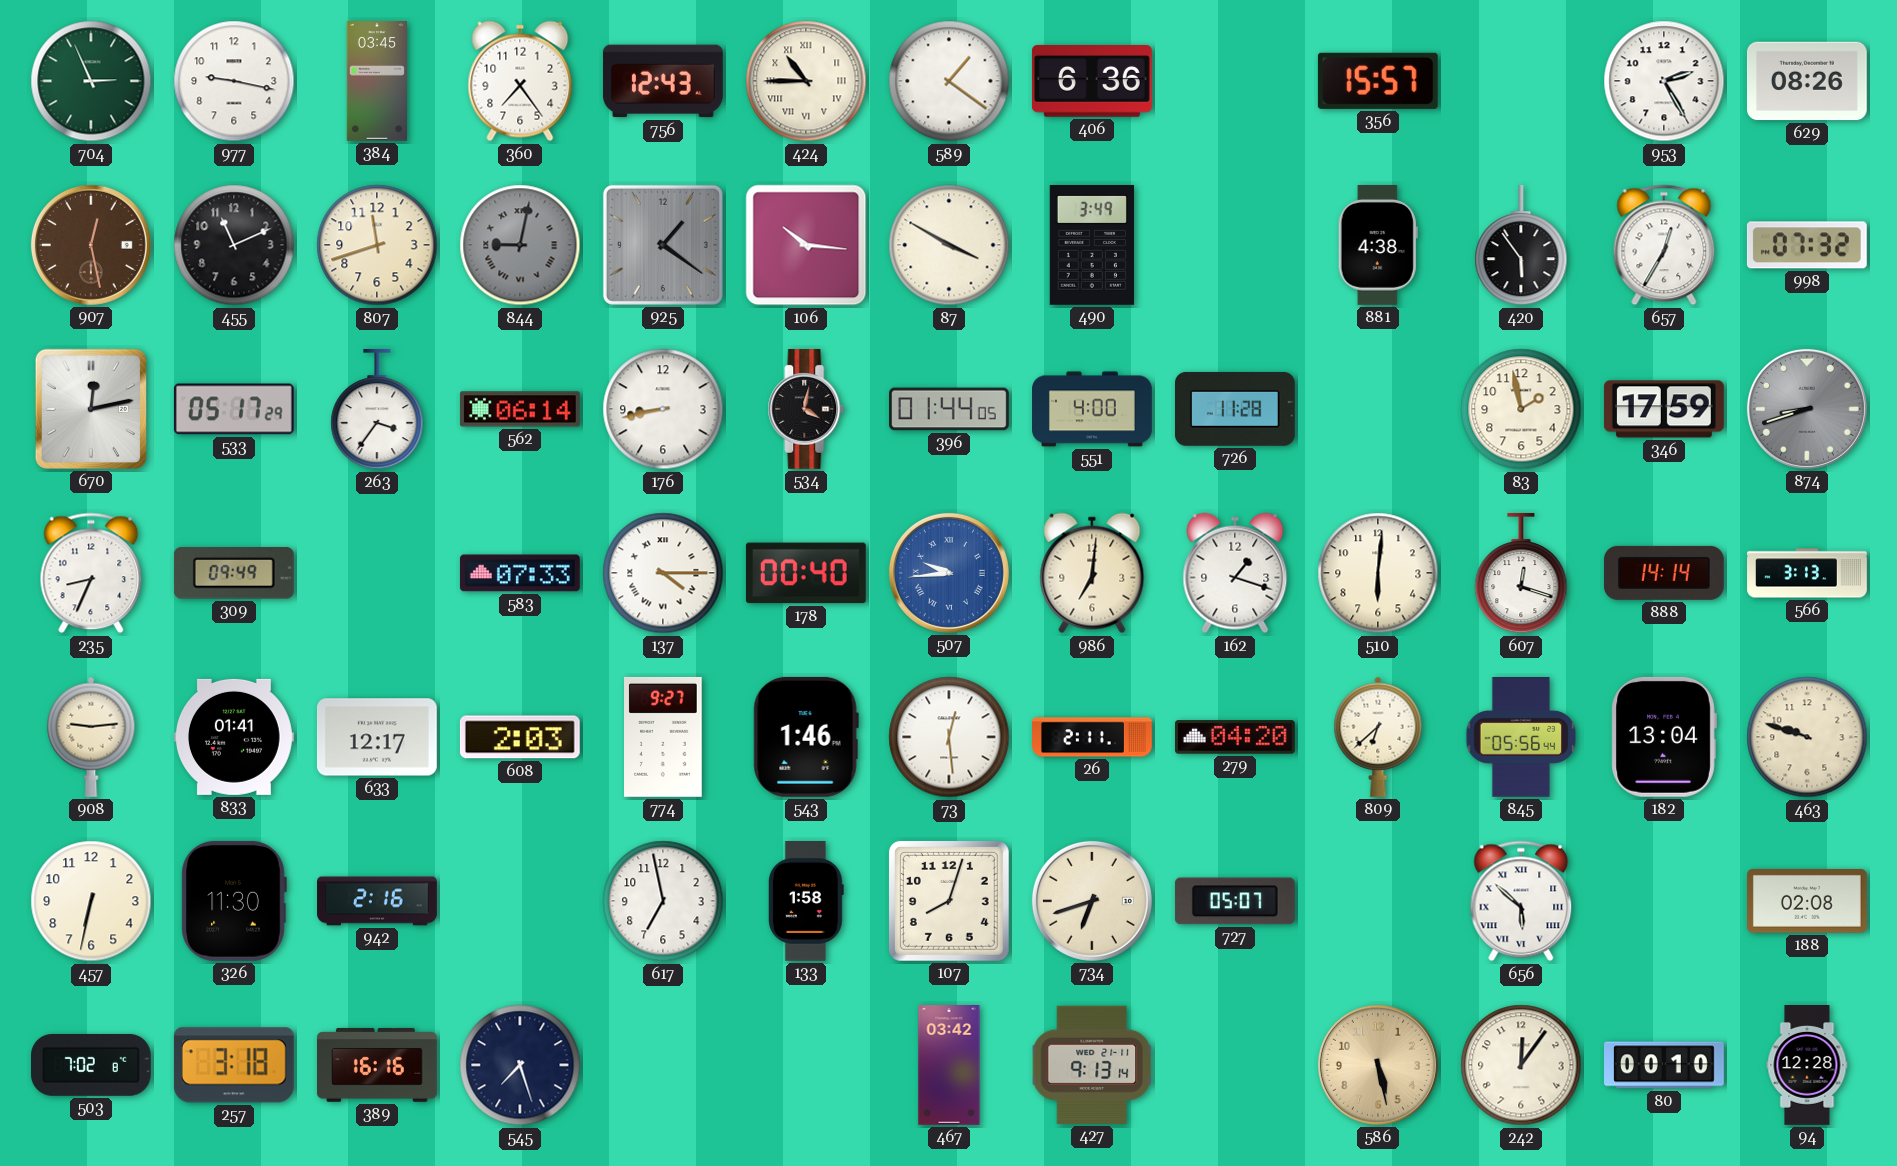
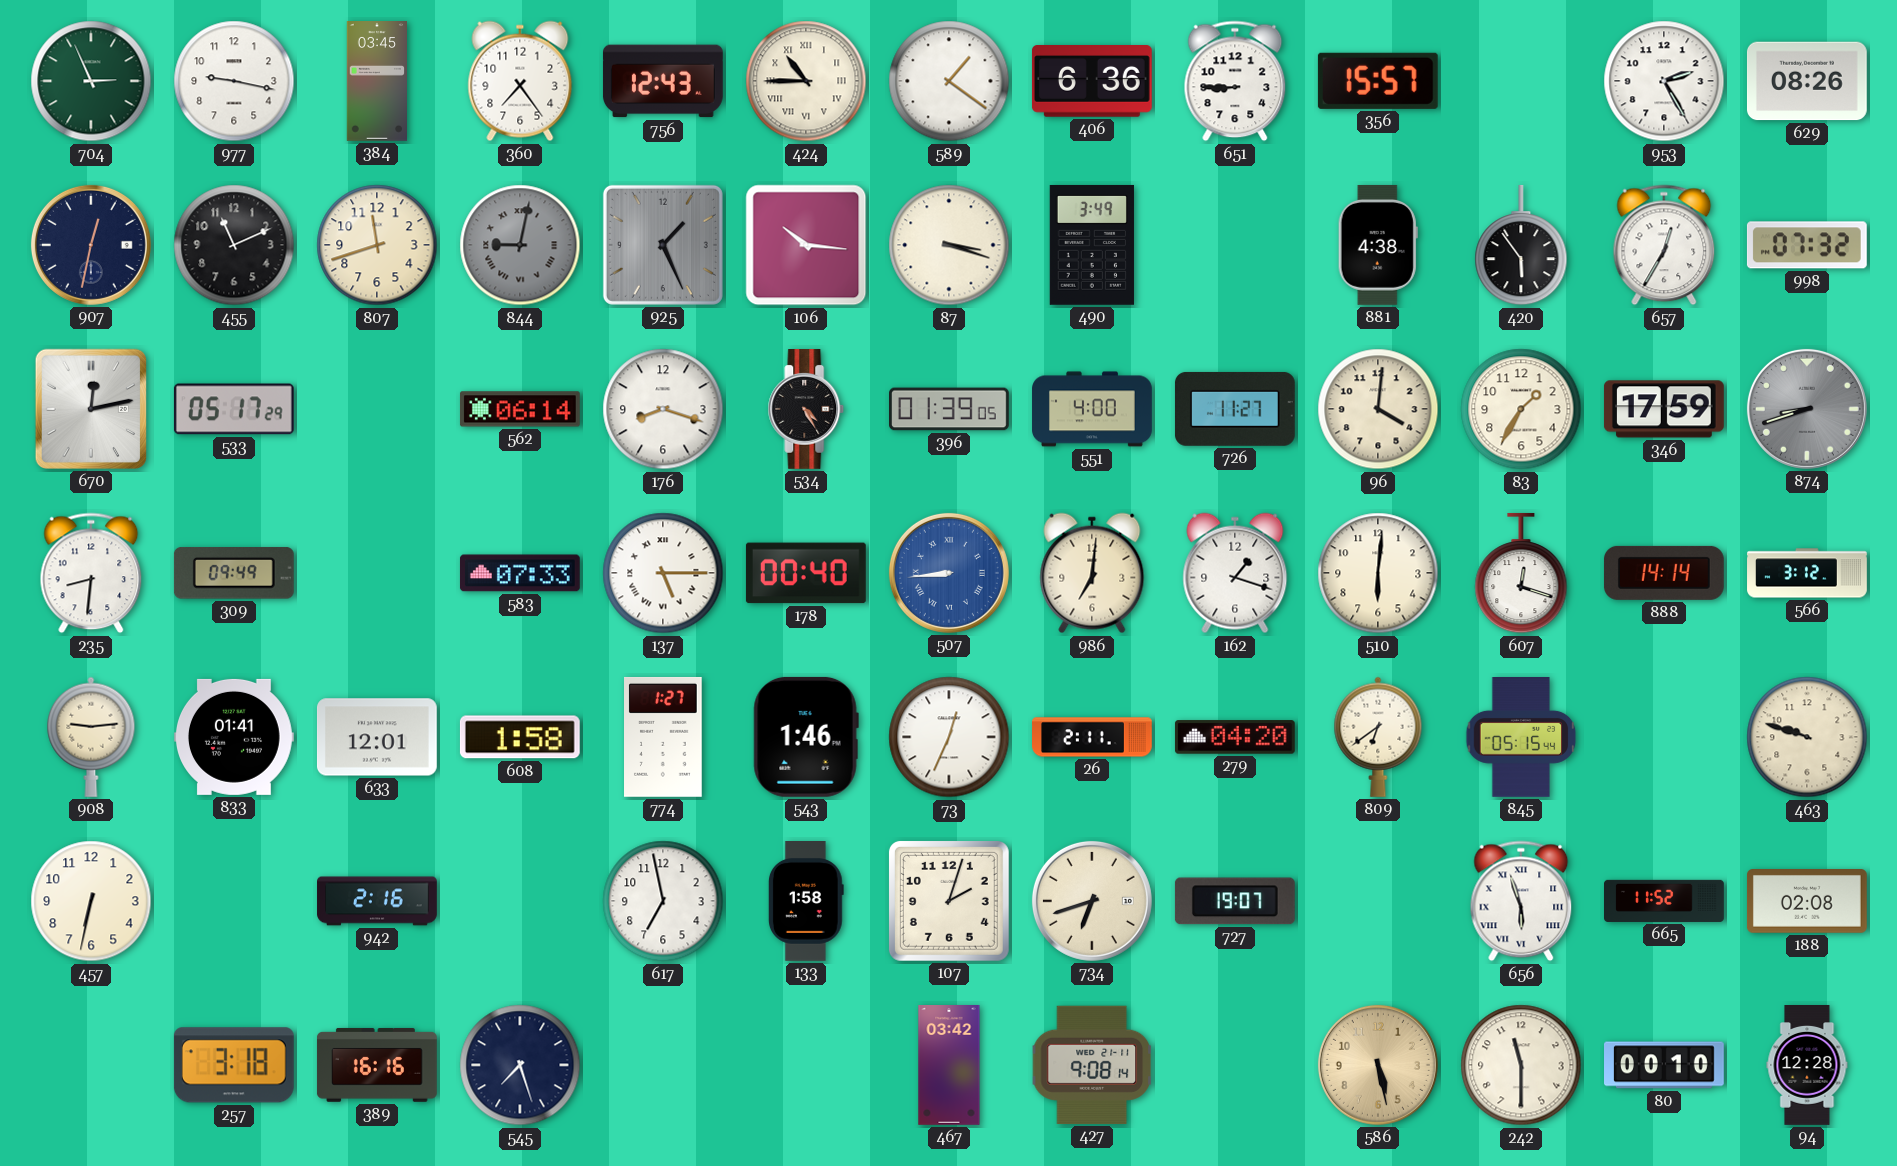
651: none -> 8:45
907: 12:28 -> 12:32
907 dial: brown -> navy
925: 1:21 -> 1:26
87: 3:50 -> 3:18
263: 3:36 -> none
176: 8:43 -> 8:18
534: 4:02 -> 4:25
396: 01:44 -> 01:39
726: 11:28 -> 11:27
96: none -> 4:01
83: 1:58 -> 1:35
235: 8:34 -> 8:31
137: 4:15 -> 5:15
507: 9:44 -> 8:44
566: 3:13 -> 3:12
633: 12:17 -> 12:01
608: 2:03 -> 1:58
774: 9:27 -> 1:27
73: 12:29 -> 12:34
809: 6:38 -> 6:39
845: 05:56 -> 05:15
182: 13:04 -> none
326: 11:30 -> none
107: 8:03 -> 2:03
727: 05:07 -> 19:07
656: 5:52 -> 5:57
665: none -> 11:52
503: 7:02 -> none
427: 9:13 -> 9:08
242: 12:06 -> 11:30
